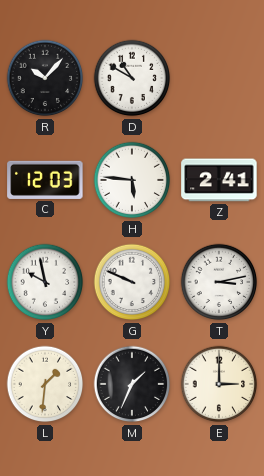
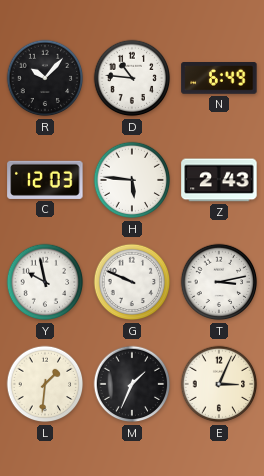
D: 10:50 -> 10:46
N: none -> 6:49
Z: 2:41 -> 2:43
E: 3:00 -> 3:04
